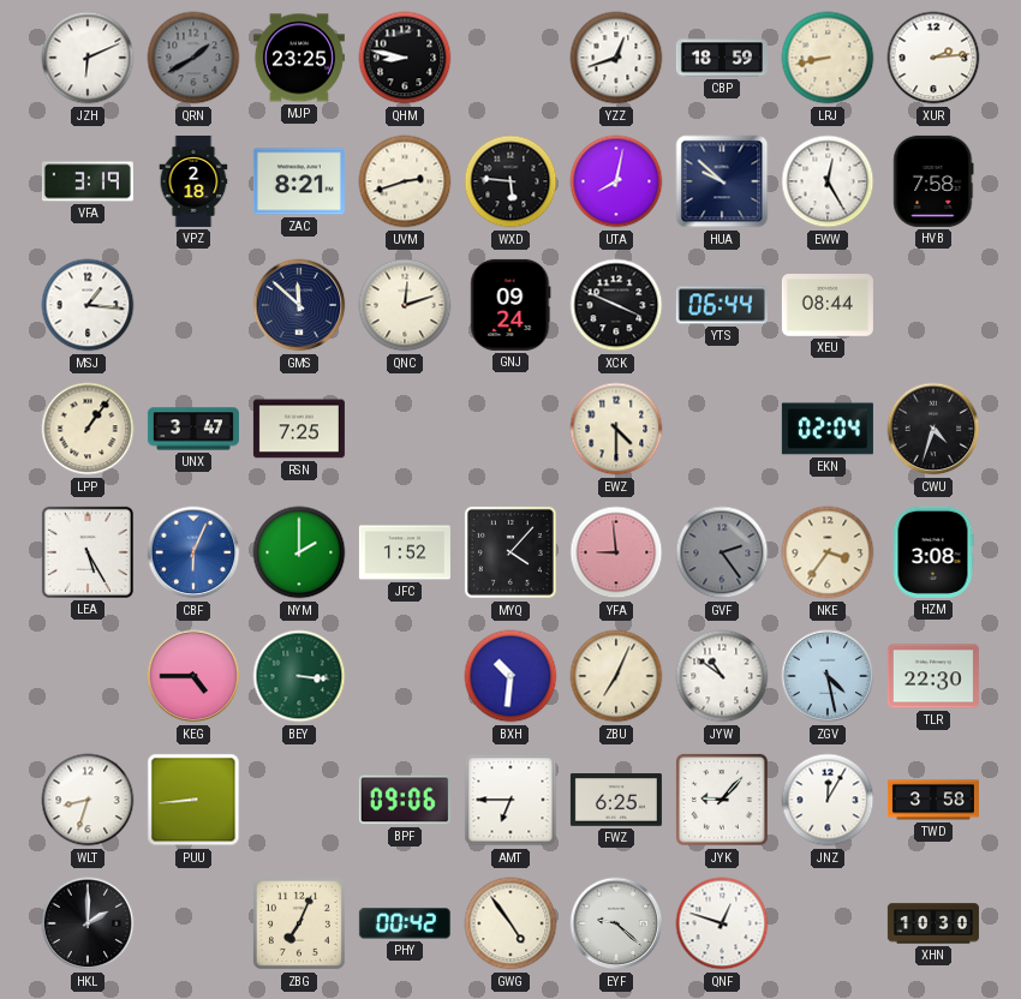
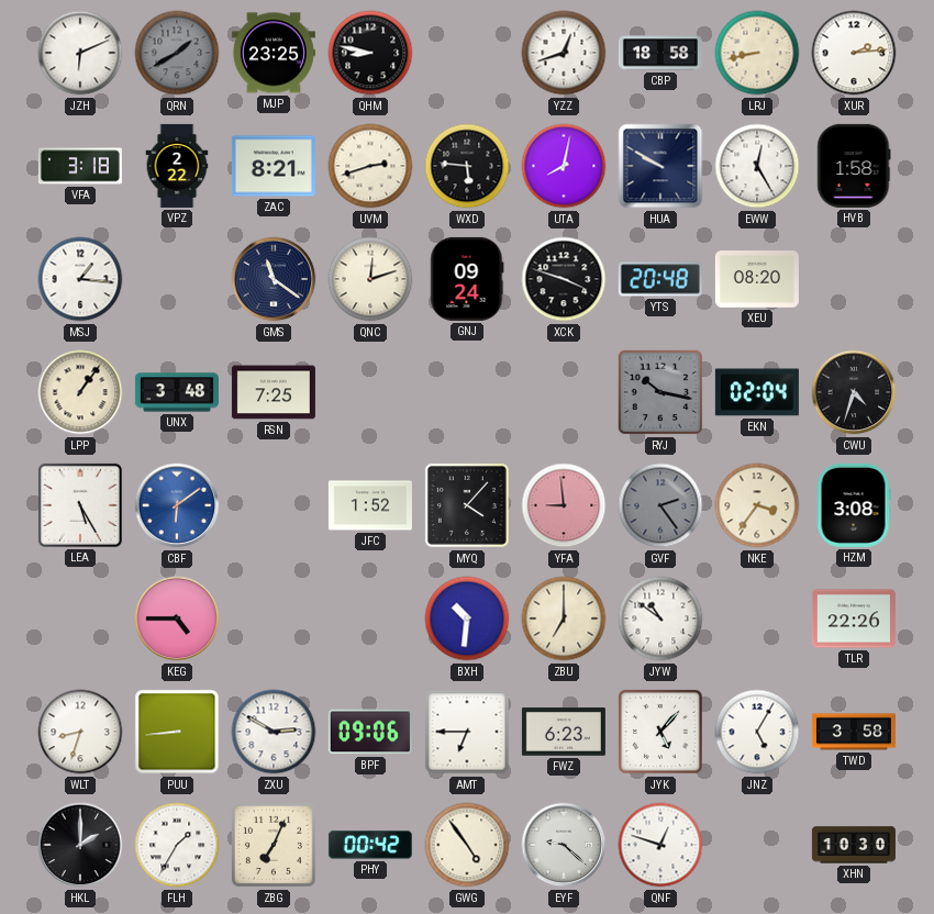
CBP: 18:59 -> 18:58
VFA: 3:19 -> 3:18
VPZ: 2:18 -> 2:22
HUA: 9:52 -> 9:50
HVB: 7:58 -> 1:58
GMS: 11:52 -> 11:21
XCK: 3:49 -> 3:48
YTS: 06:44 -> 20:48
XEU: 08:44 -> 08:20
UNX: 3:47 -> 3:48
EWZ: 4:30 -> none
RYJ: none -> 10:17
CBF: 6:04 -> 6:09
NYM: 2:00 -> none
BEY: 3:16 -> none
ZBU: 7:04 -> 7:00
ZGV: 4:28 -> none
TLR: 22:30 -> 22:26
ZXU: none -> 2:50
FWZ: 6:25 -> 6:23
JYK: 9:07 -> 5:07
JNZ: 12:05 -> 5:05
FLH: none -> 1:35
